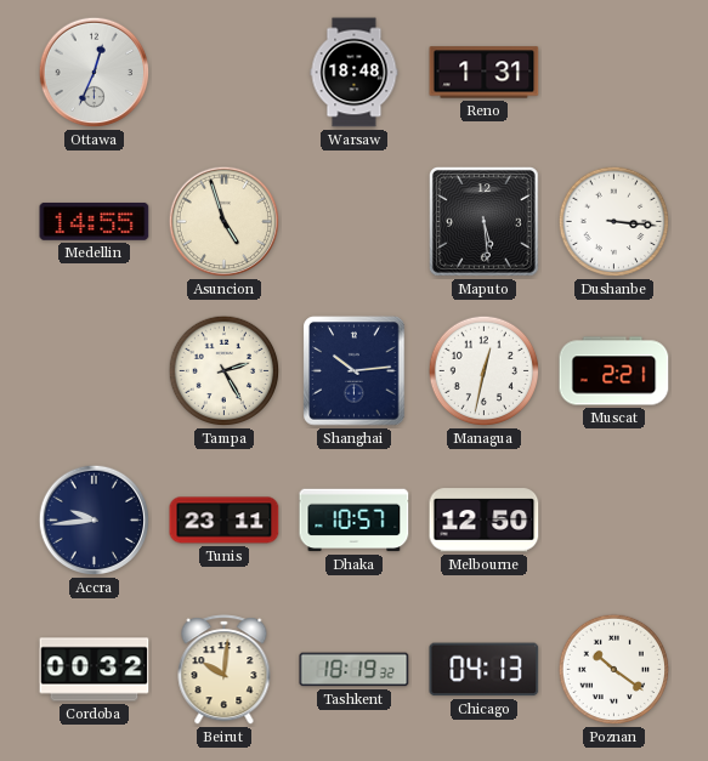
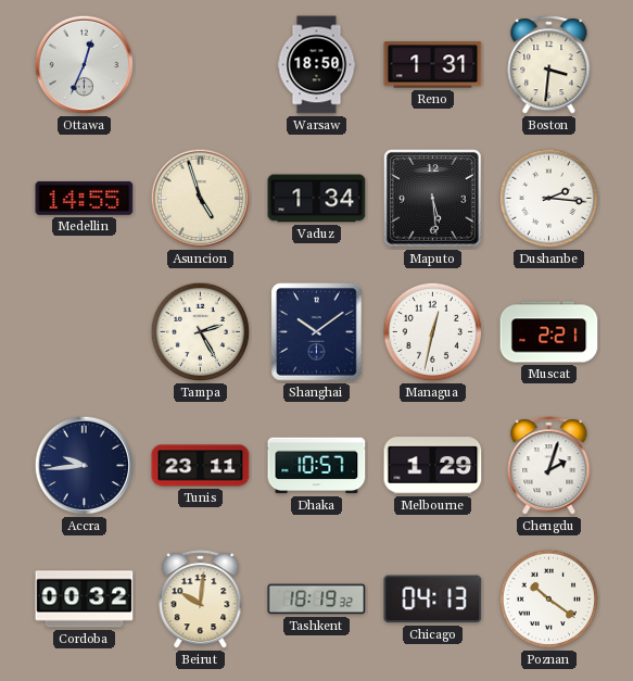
Warsaw: 18:48 -> 18:50
Boston: none -> 3:31
Vaduz: none -> 1:34
Dushanbe: 3:16 -> 2:16
Shanghai: 10:14 -> 10:09
Melbourne: 12:50 -> 1:29
Chengdu: none -> 2:03
